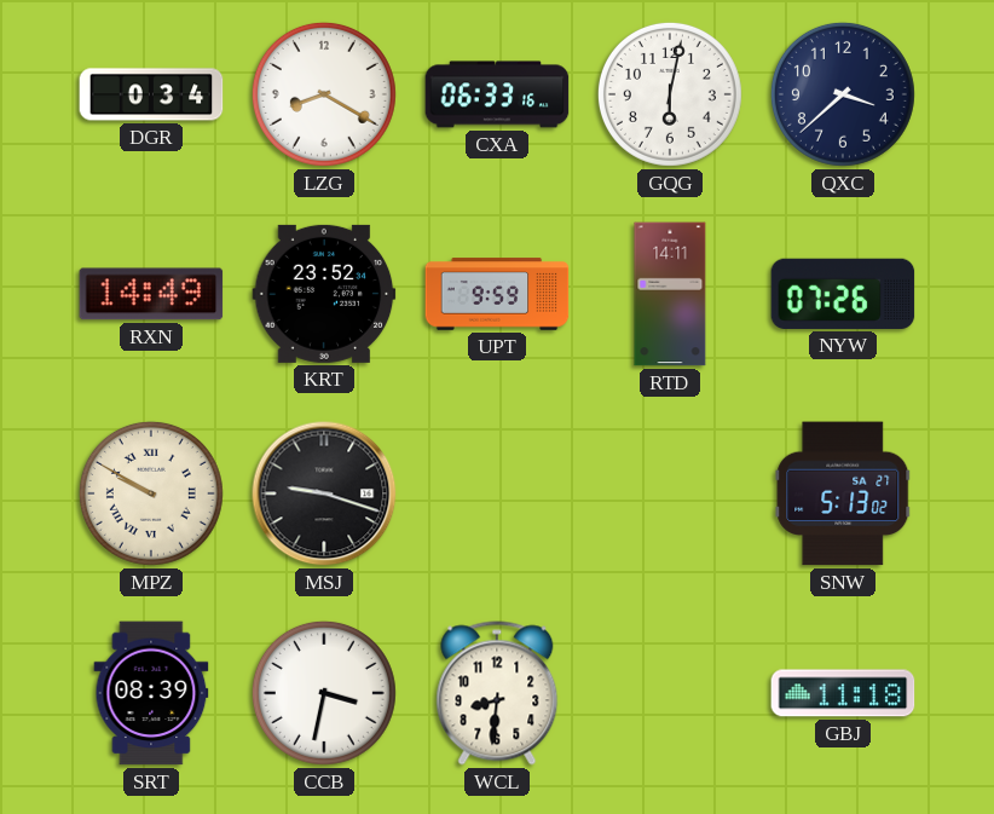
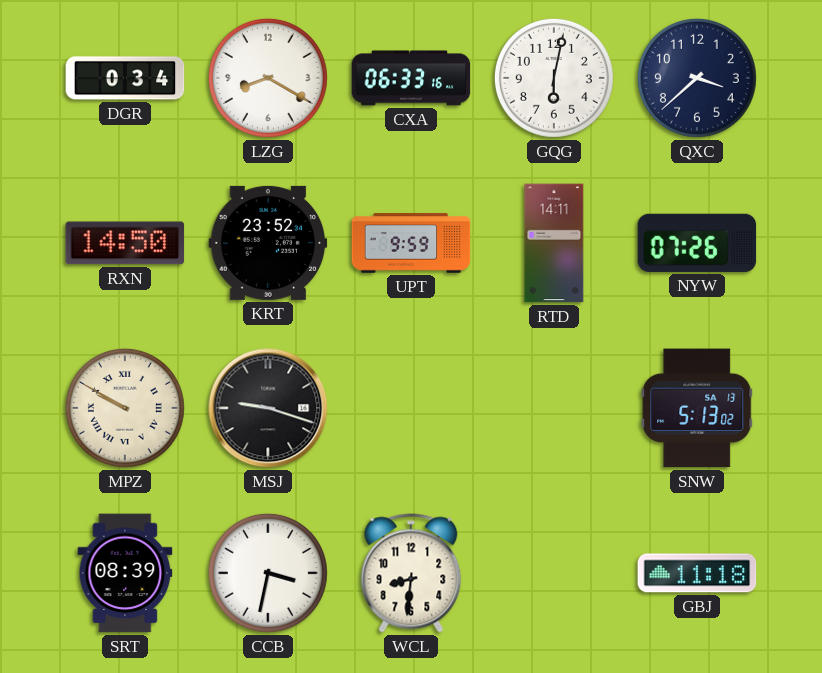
RXN: 14:49 -> 14:50
SNW date: SA 27 -> SA 13
